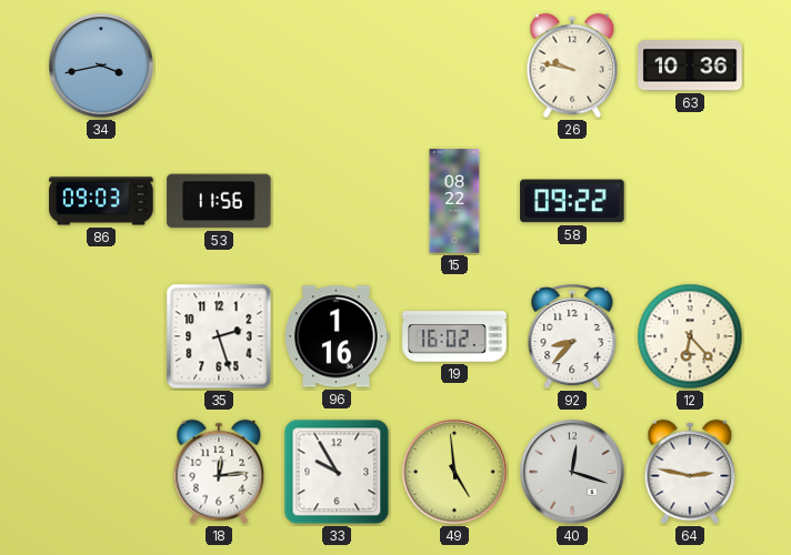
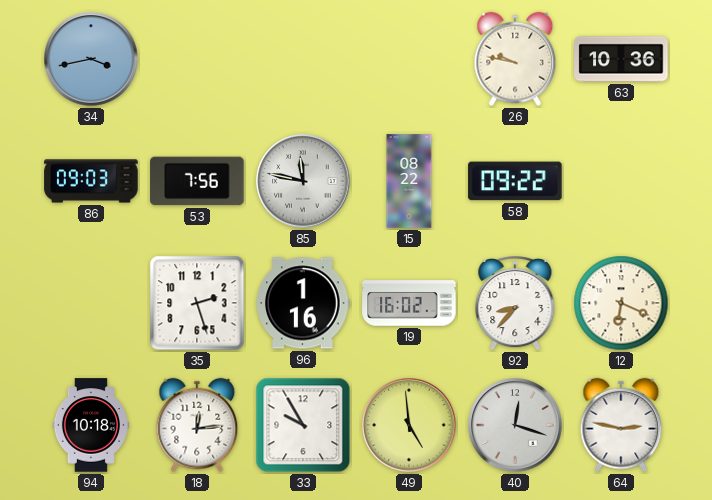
53: 11:56 -> 7:56
85: none -> 11:47
12: 6:23 -> 6:19
94: none -> 10:18
